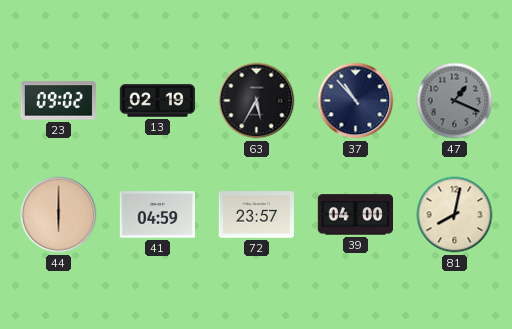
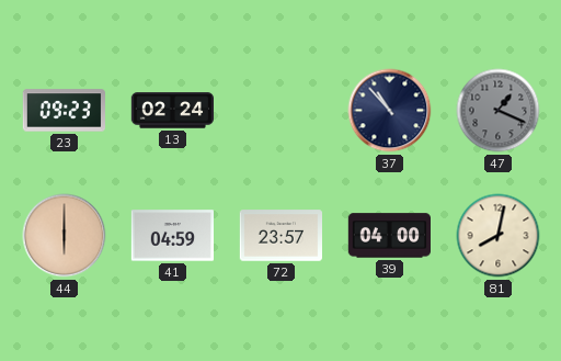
23: 09:02 -> 09:23
13: 02:19 -> 02:24
63: 5:35 -> none
